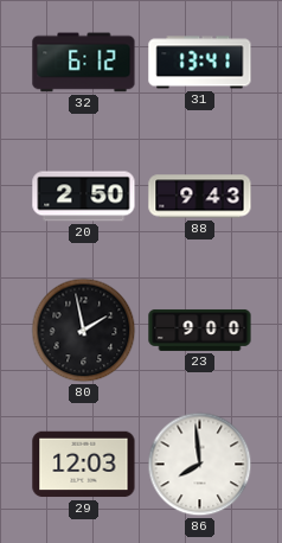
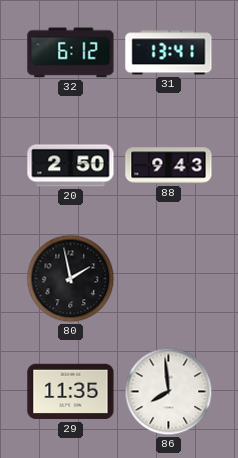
23: 9:00 -> none
29: 12:03 -> 11:35
